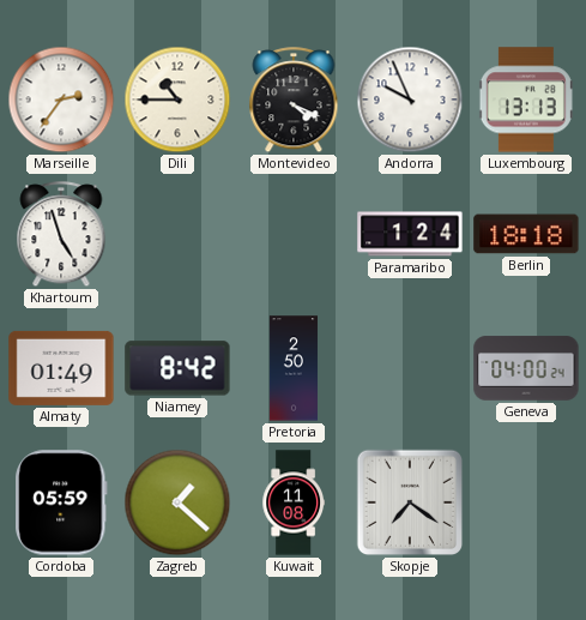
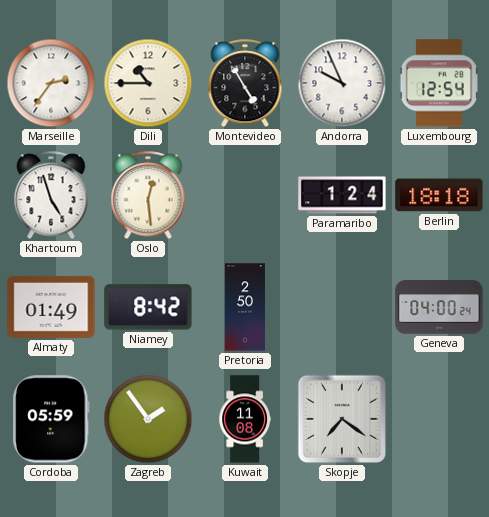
Montevideo: 4:19 -> 4:55
Luxembourg: 13:13 -> 12:54
Oslo: none -> 12:29
Zagreb: 1:22 -> 1:54
